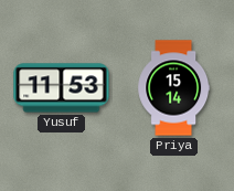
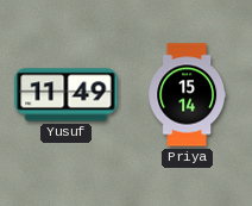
Yusuf: 11:53 -> 11:49
